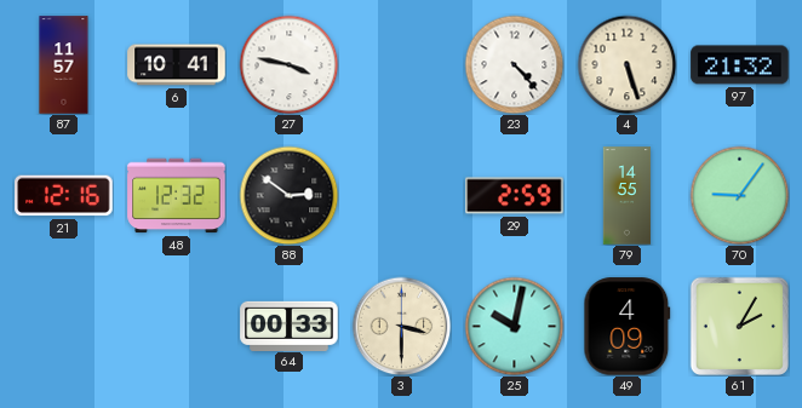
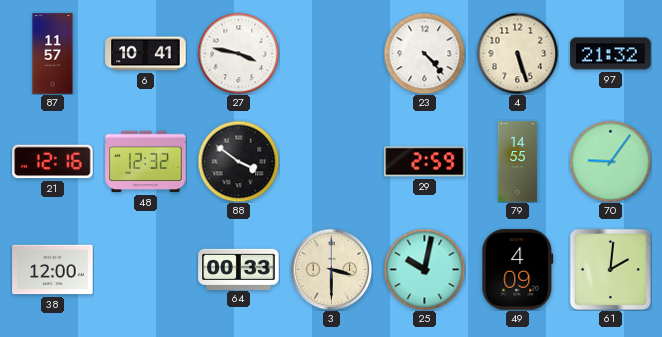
88: 2:51 -> 3:51
38: none -> 12:00
61: 2:05 -> 2:01
